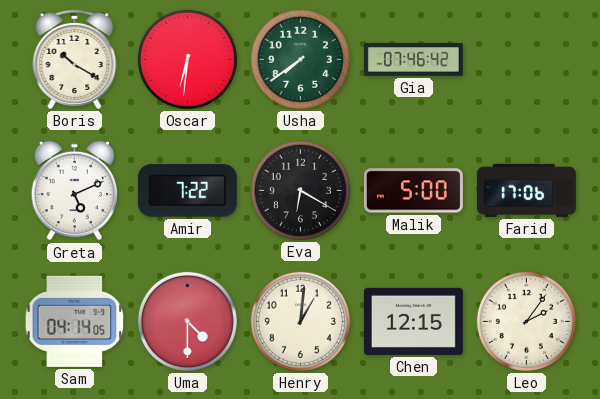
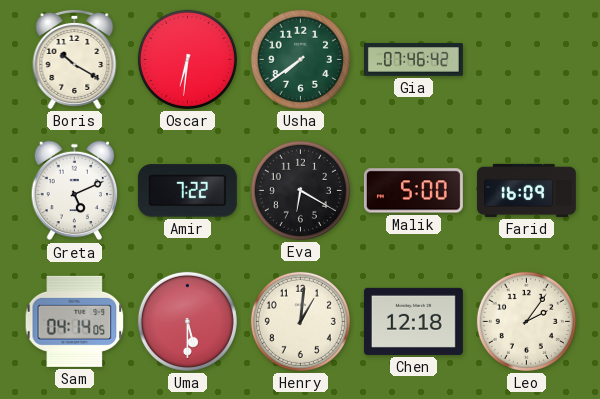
Farid: 17:06 -> 16:09
Uma: 4:30 -> 5:30
Chen: 12:15 -> 12:18
